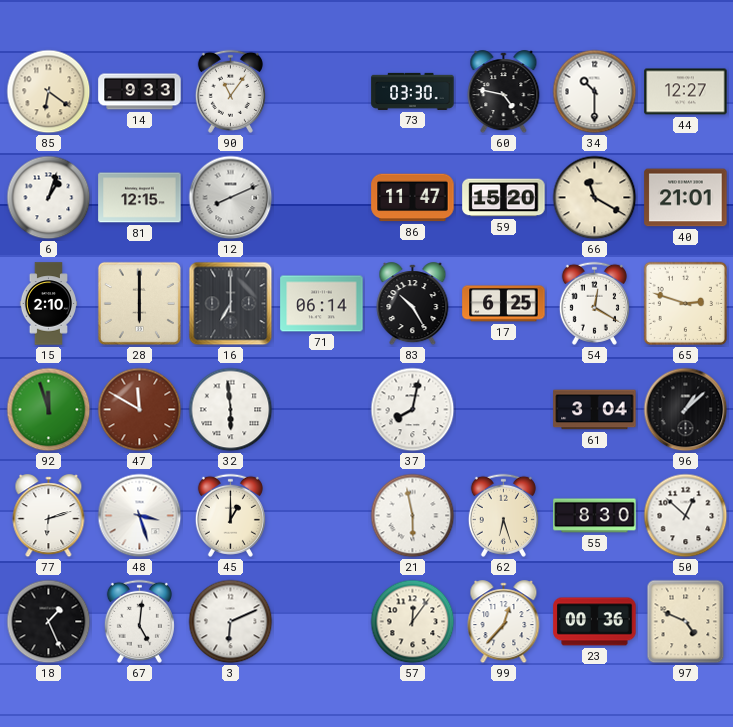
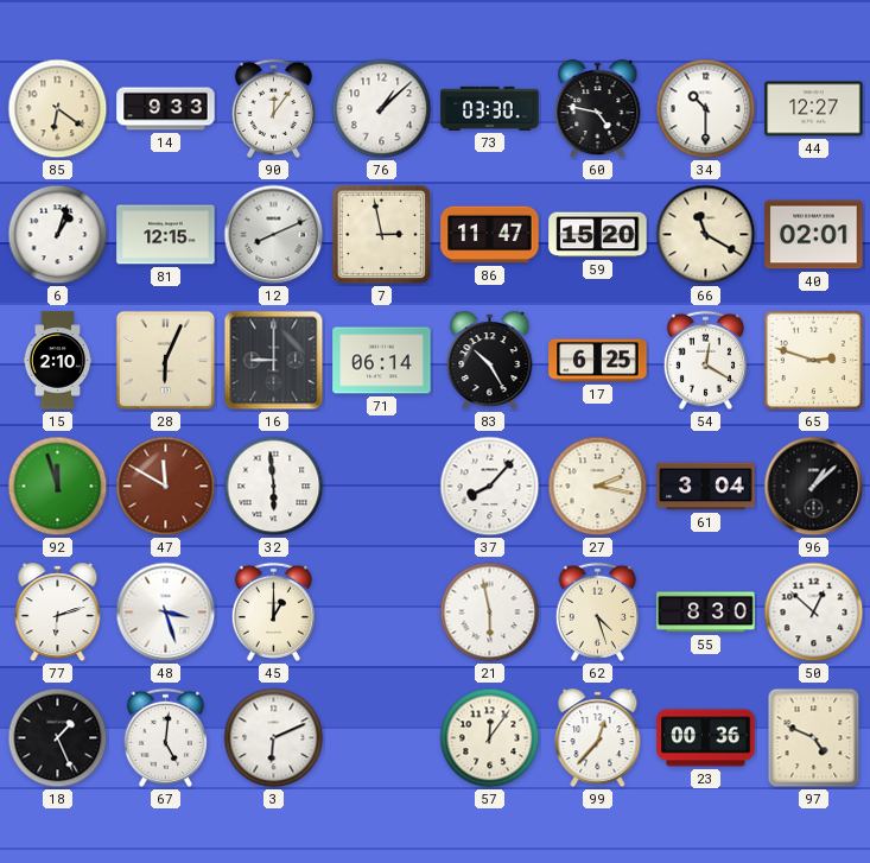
90: 11:06 -> 12:06
76: none -> 1:08
7: none -> 2:58
40: 21:01 -> 02:01
28: 6:00 -> 6:04
16: 7:00 -> 9:00
37: 8:02 -> 8:07
27: none -> 2:17
62: 6:27 -> 4:27
